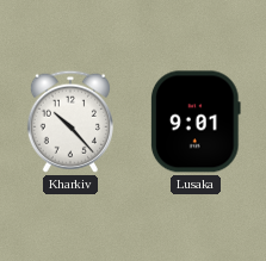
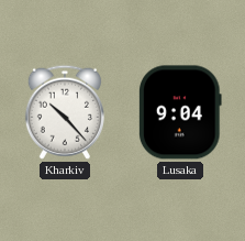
Lusaka: 9:01 -> 9:04
